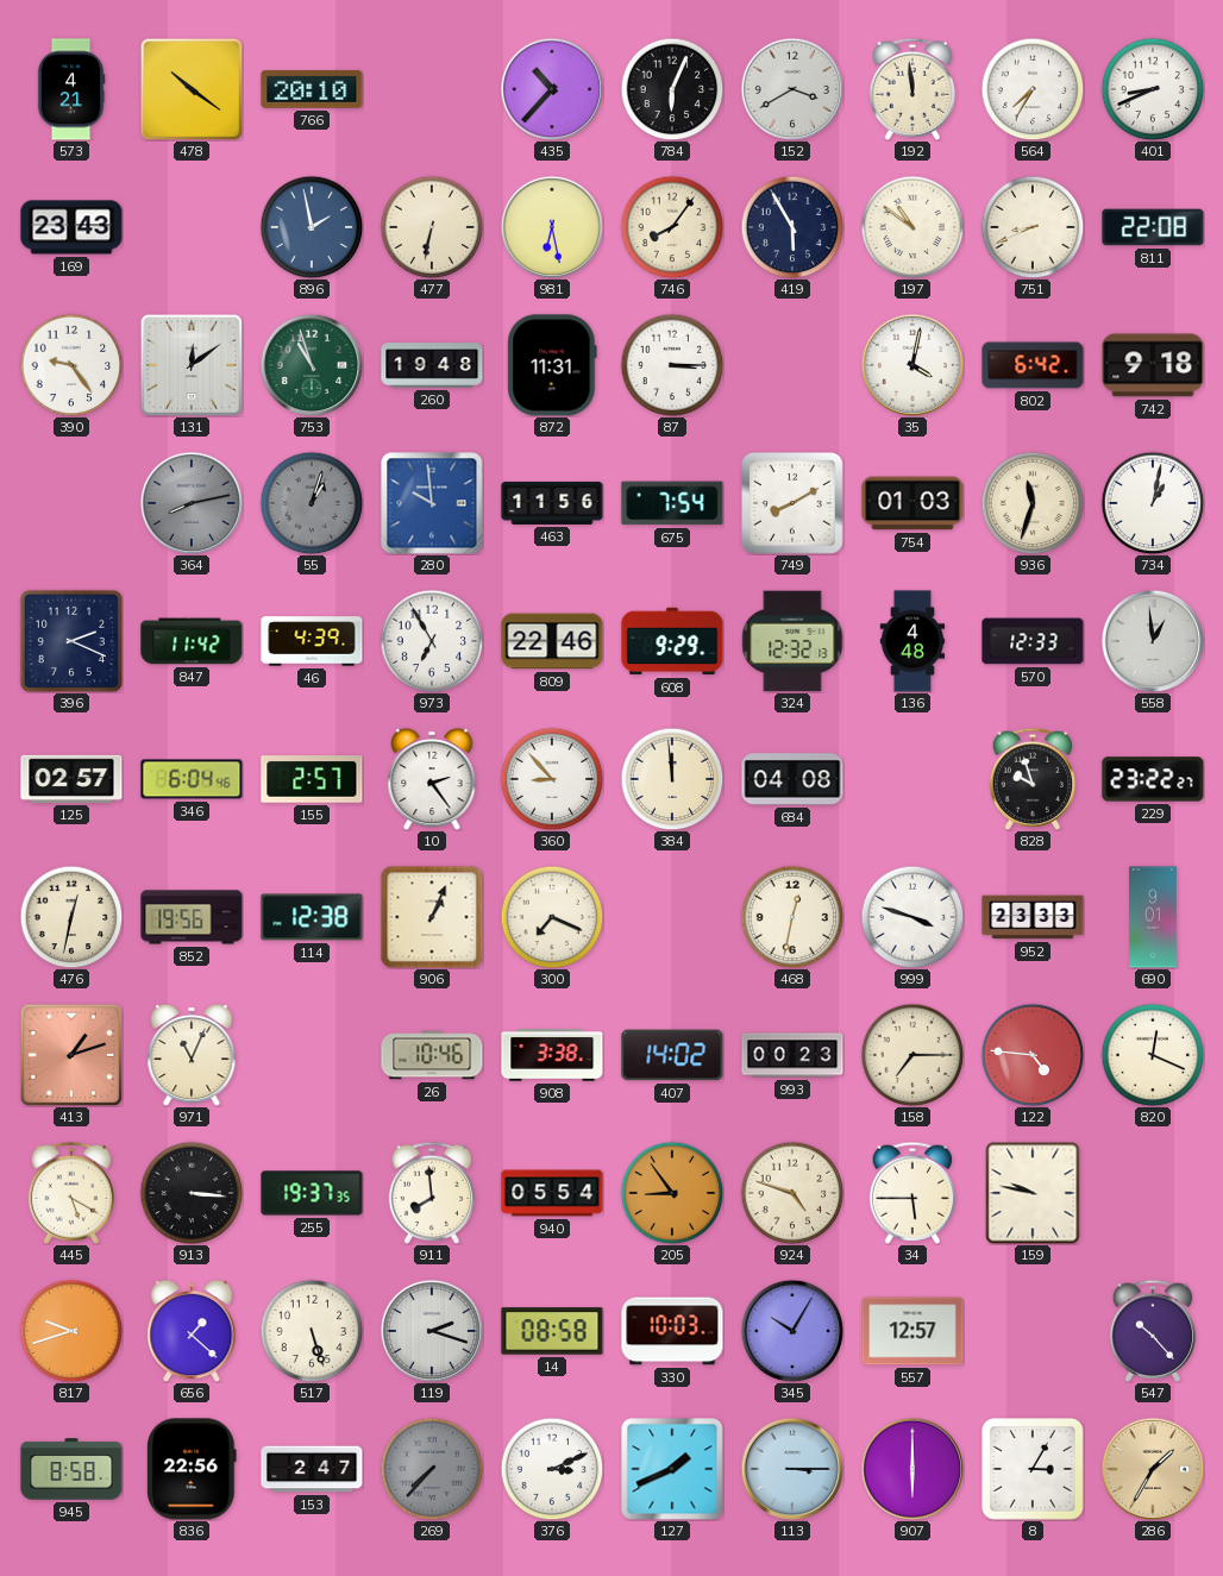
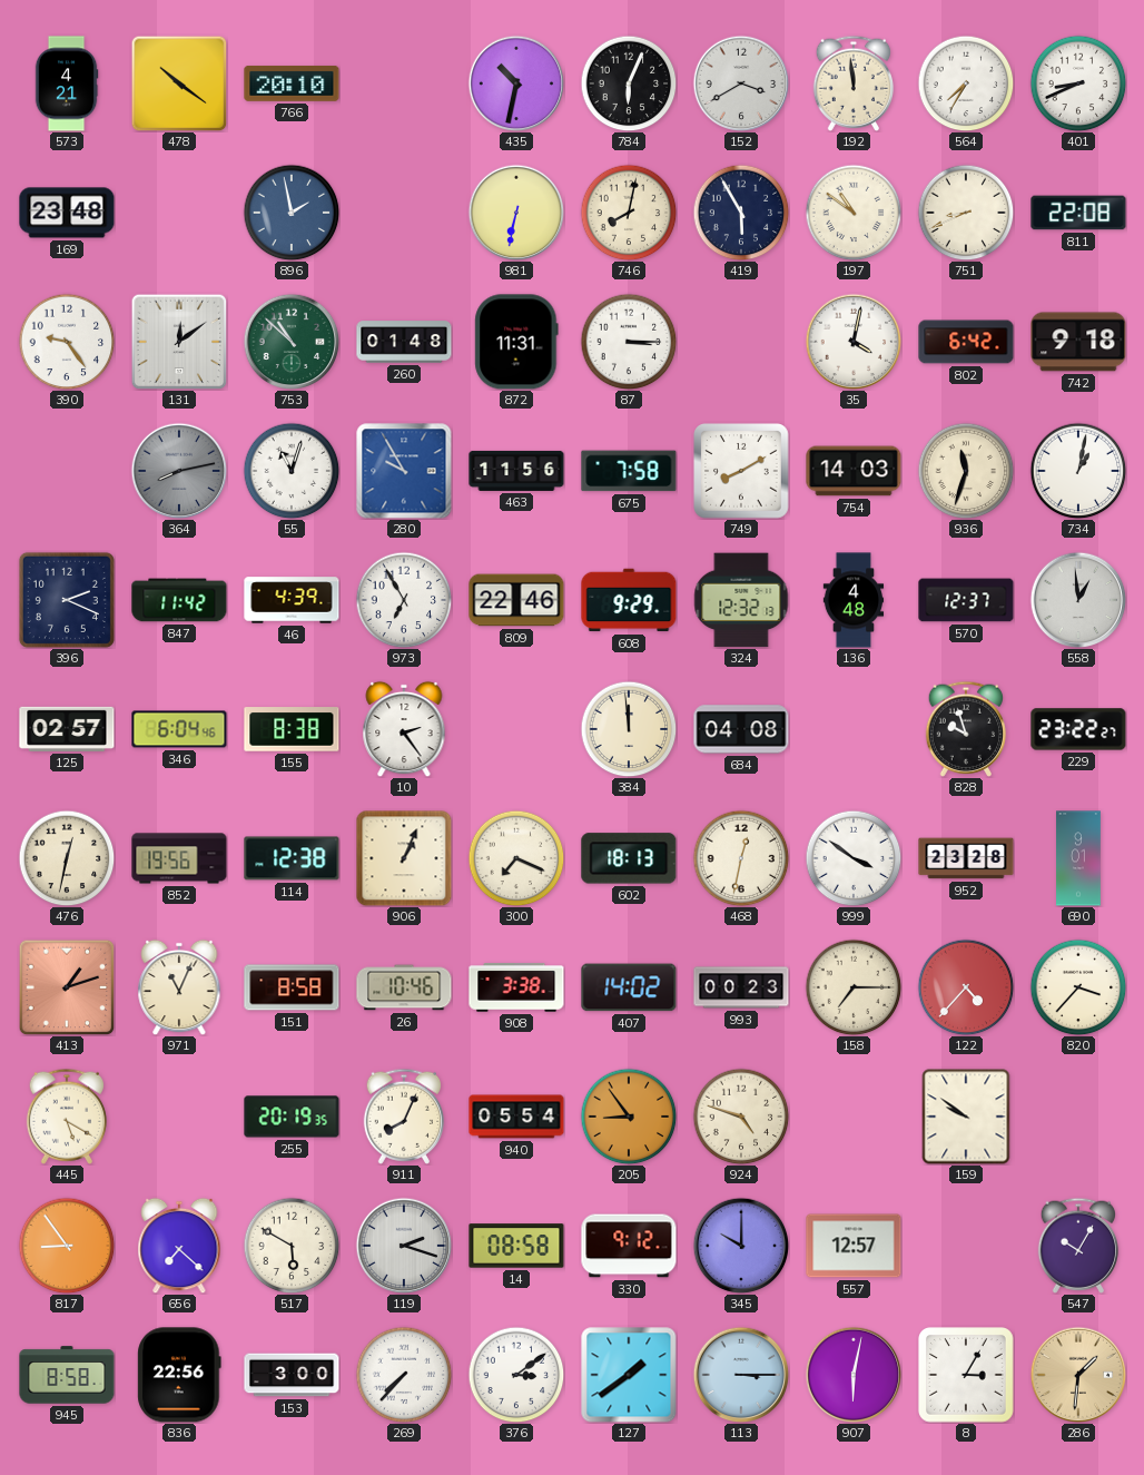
435: 10:37 -> 10:32
169: 23:43 -> 23:48
477: 6:32 -> none
981: 6:28 -> 6:32
746: 8:06 -> 8:02
753: 10:57 -> 10:52
260: 19:48 -> 01:48
55: 1:03 -> 11:03
55 dial: grey -> white
280: 9:59 -> 9:55
675: 7:54 -> 7:58
754: 01:03 -> 14:03
570: 12:33 -> 12:37
155: 2:57 -> 8:38
360: 8:53 -> none
602: none -> 18:13
999: 3:48 -> 3:51
952: 23:33 -> 23:28
151: none -> 8:58
122: 4:46 -> 4:37
820: 12:19 -> 3:37
913: 3:16 -> none
255: 19:37 -> 20:19
911: 7:59 -> 8:04
34: 5:45 -> none
159: 9:47 -> 9:51
817: 9:42 -> 8:54
656: 1:22 -> 7:22
517: 5:27 -> 5:50
330: 10:03 -> 9:12
345: 10:05 -> 10:00
547: 10:23 -> 10:05
153: 2:47 -> 3:00
269 dial: grey -> white
376: 3:11 -> 3:09
127: 1:41 -> 1:39
907: 6:00 -> 6:02
286: 1:35 -> 1:31
